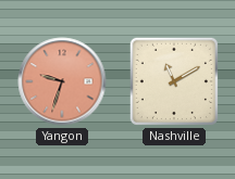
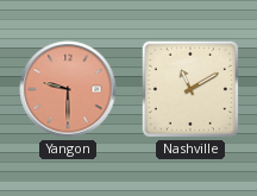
Yangon: 9:33 -> 9:30
